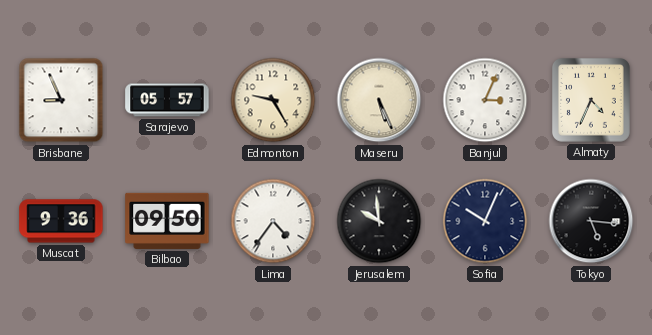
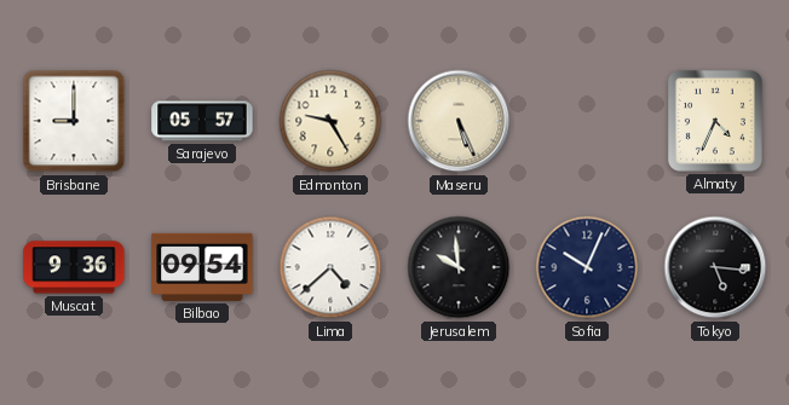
Brisbane: 8:56 -> 9:00
Banjul: 3:04 -> none
Bilbao: 09:50 -> 09:54
Lima: 4:36 -> 4:38
